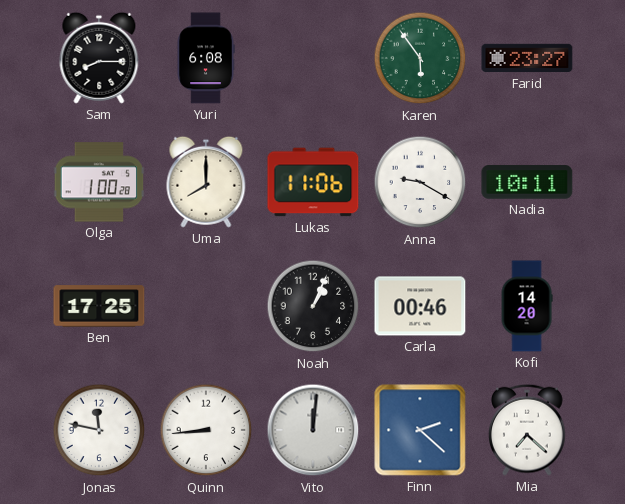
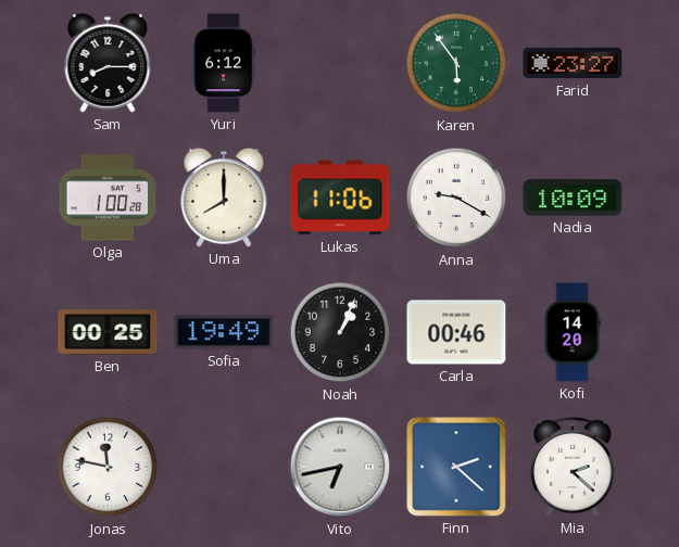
Yuri: 6:08 -> 6:12
Nadia: 10:11 -> 10:09
Ben: 17:25 -> 00:25
Sofia: none -> 19:49
Quinn: 8:44 -> none
Vito: 12:01 -> 6:43
Mia: 7:22 -> 2:22
